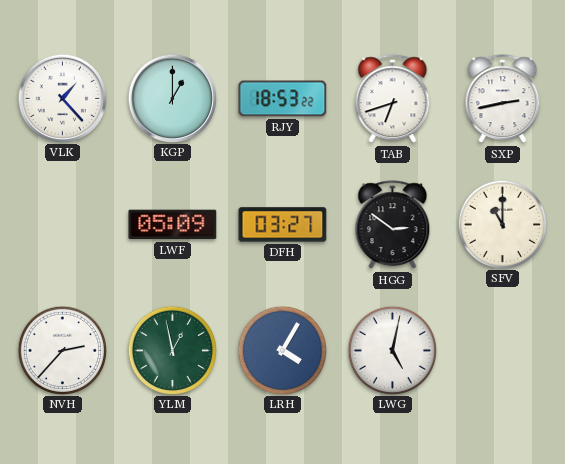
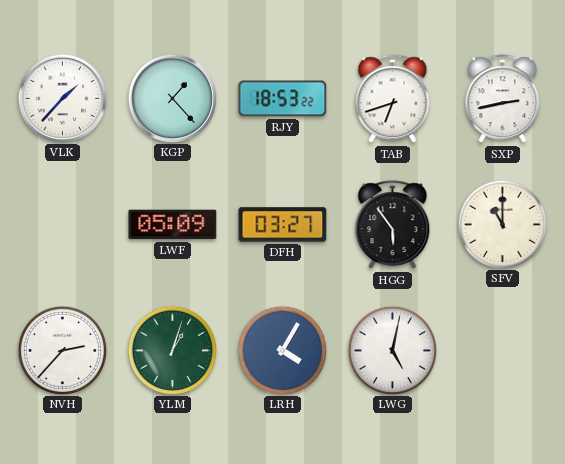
VLK: 1:23 -> 1:37
KGP: 1:00 -> 1:23
HGG: 2:51 -> 5:54
YLM: 12:58 -> 1:03
